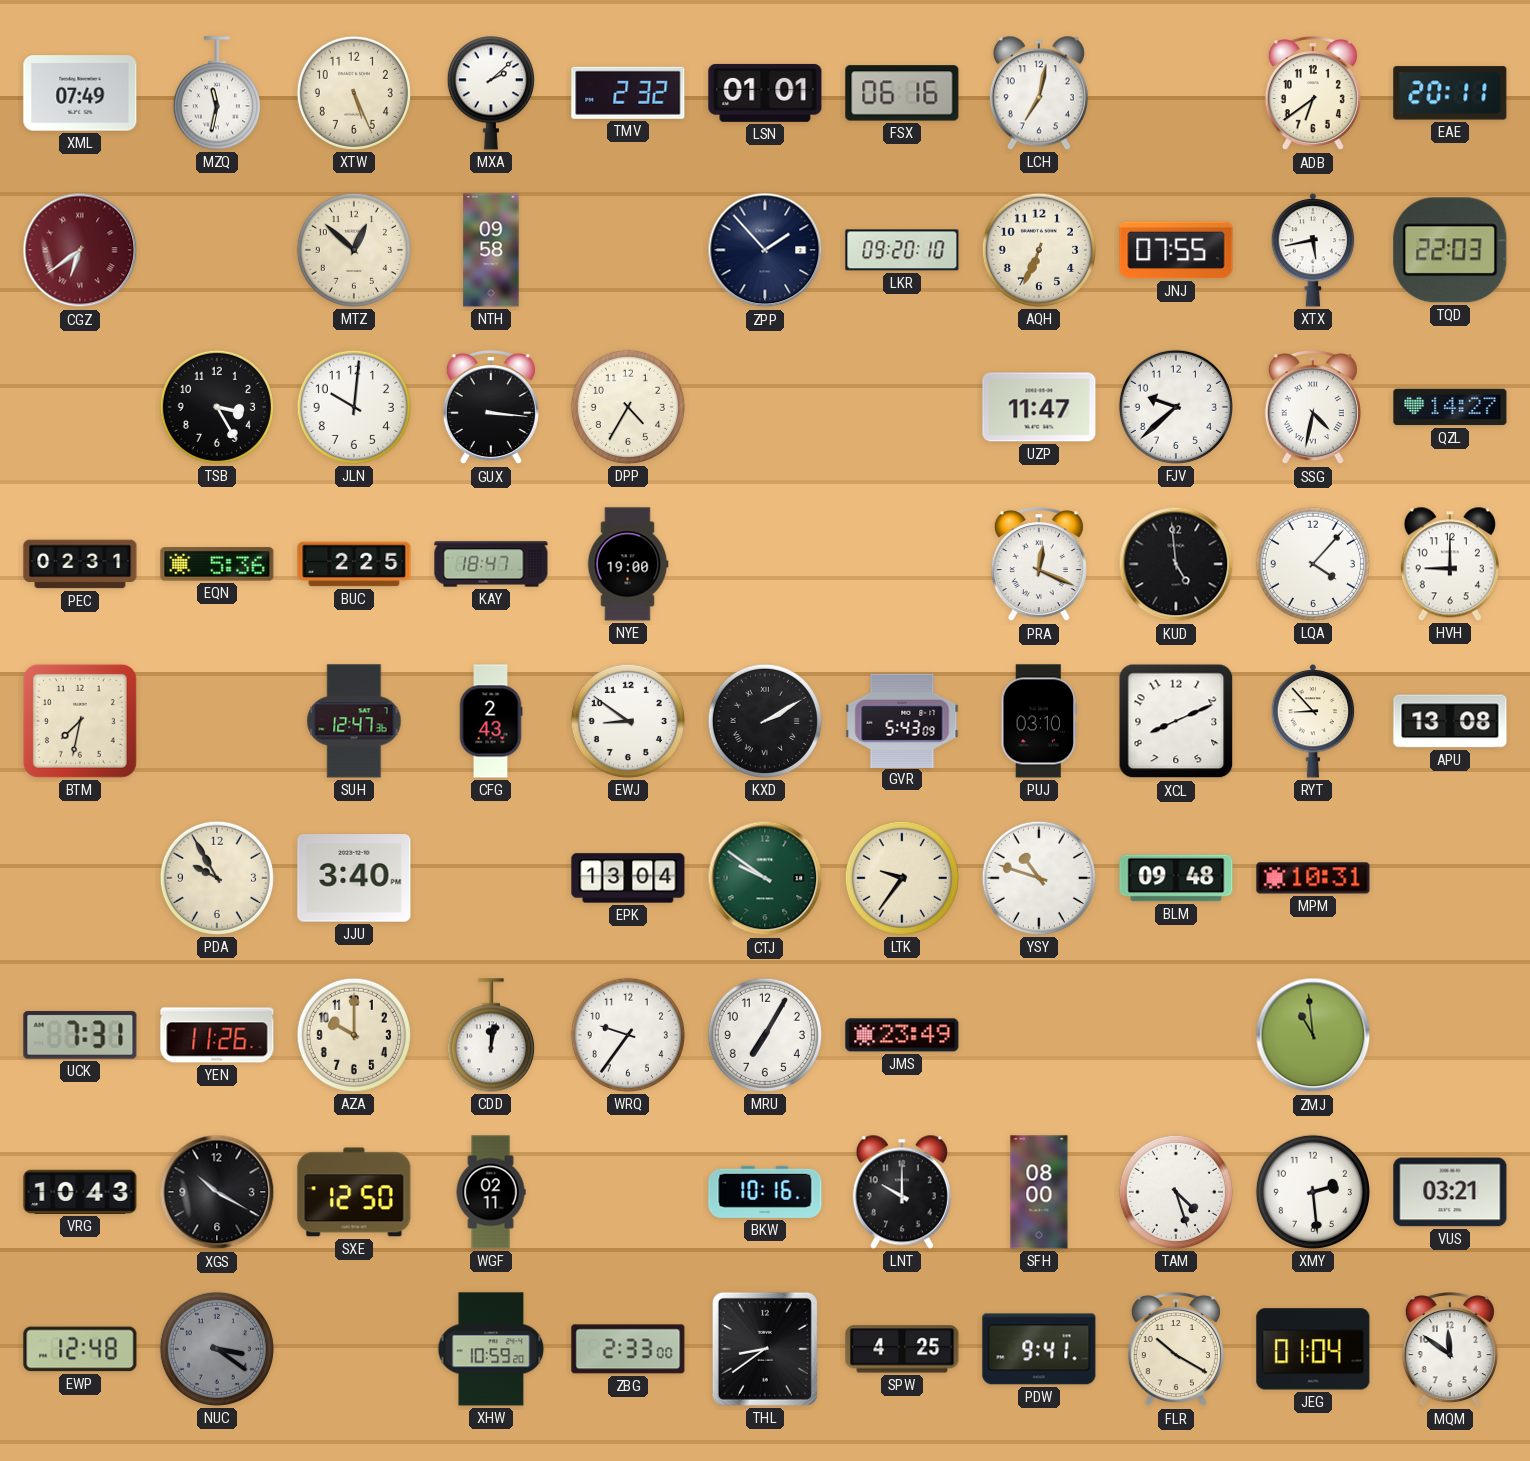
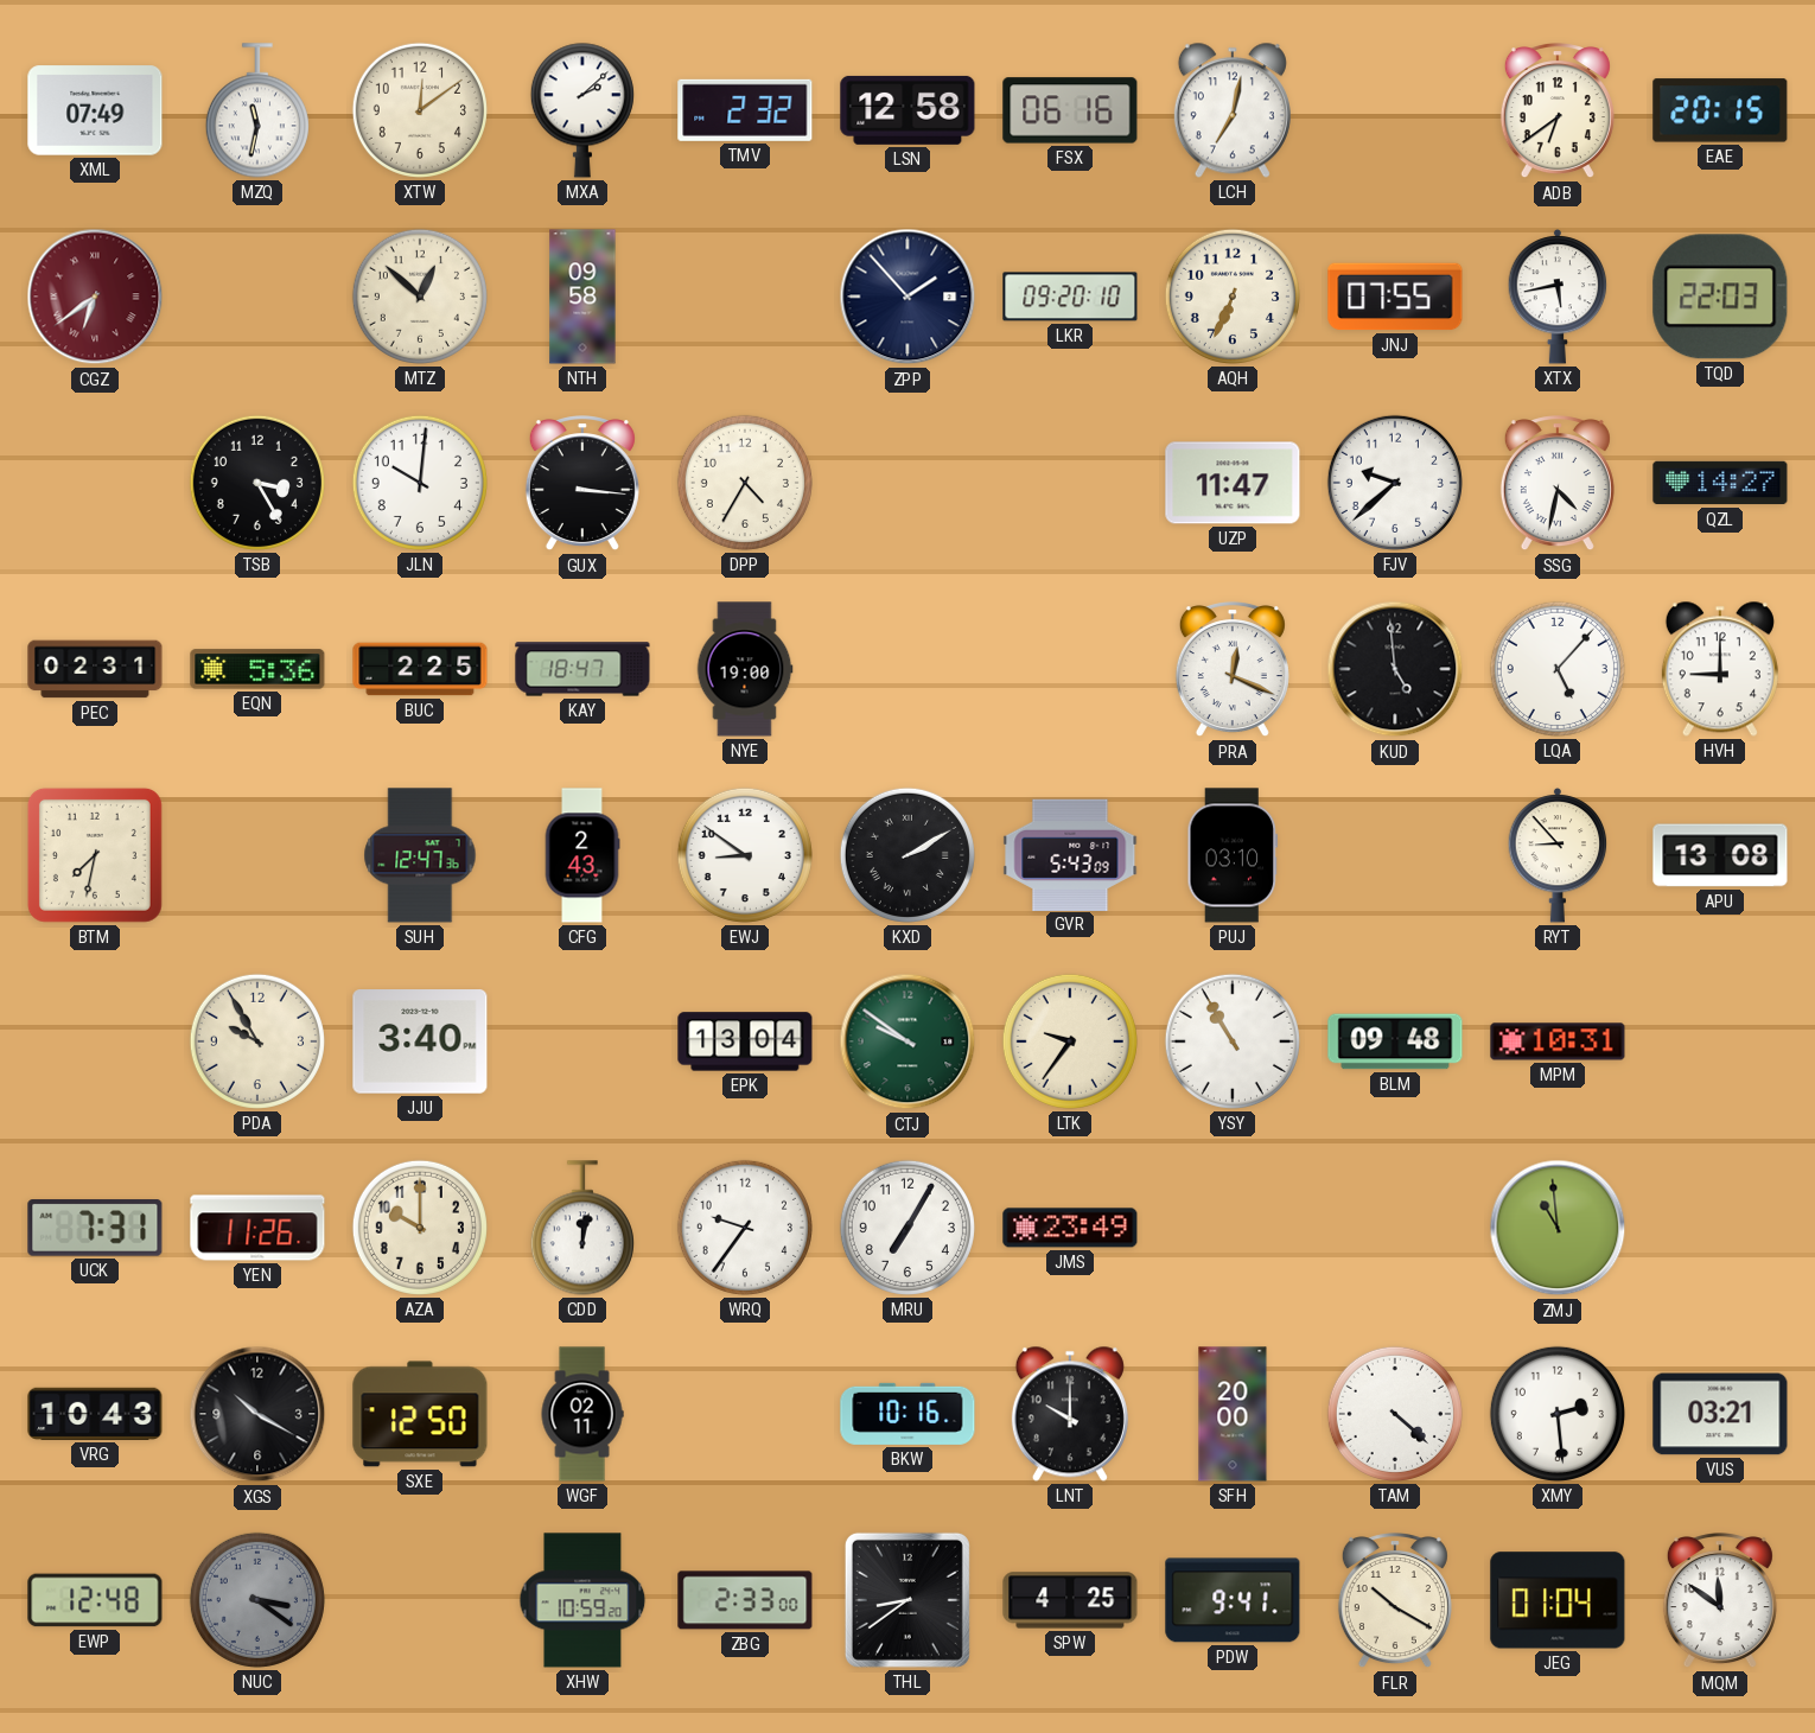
XTW: 5:26 -> 12:09
LSN: 01:01 -> 12:58
EAE: 20:11 -> 20:15
LQA: 4:07 -> 5:07
XCL: 8:11 -> none
YSY: 10:48 -> 10:55
SFH: 08:00 -> 20:00
TAM: 4:27 -> 4:22
